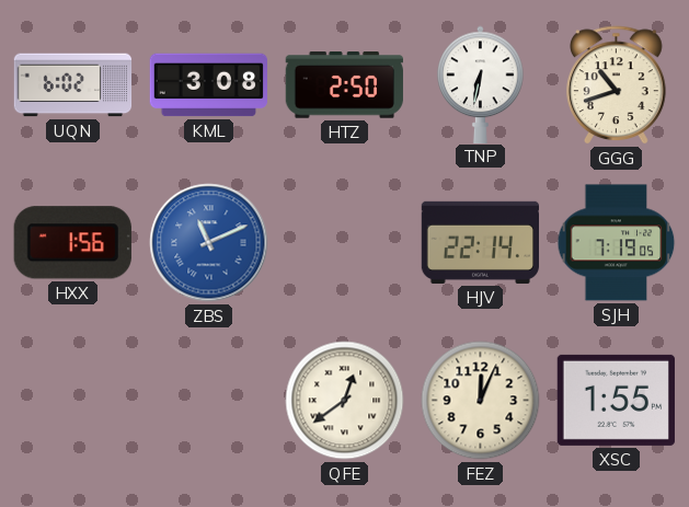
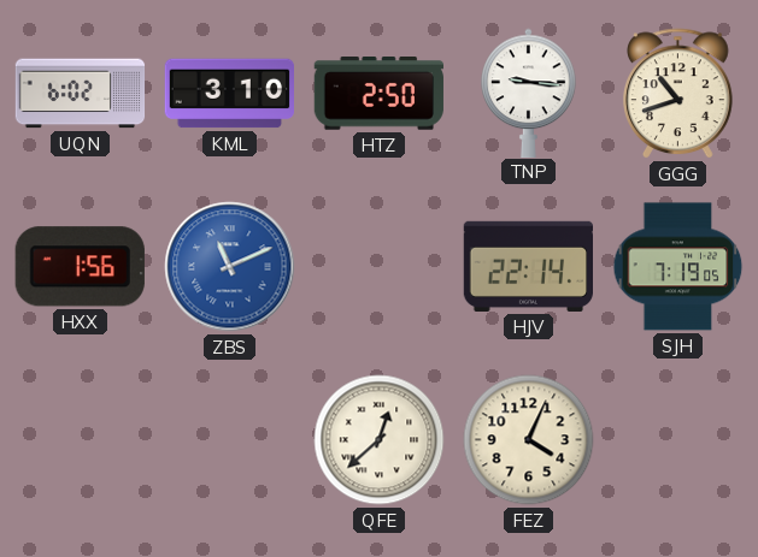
KML: 3:08 -> 3:10
TNP: 6:32 -> 9:16
QFE: 12:39 -> 12:38
FEZ: 12:04 -> 4:04
XSC: 1:55 -> none
